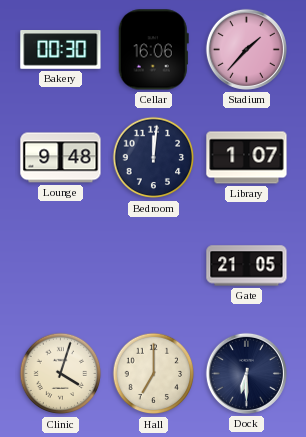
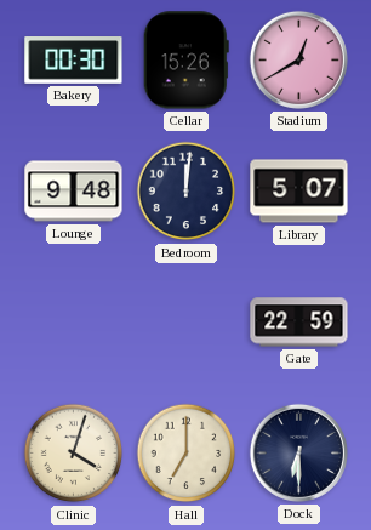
Cellar: 16:06 -> 15:26
Stadium: 1:37 -> 12:40
Library: 1:07 -> 5:07
Gate: 21:05 -> 22:59
